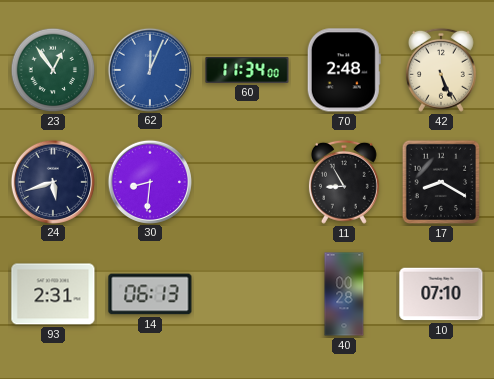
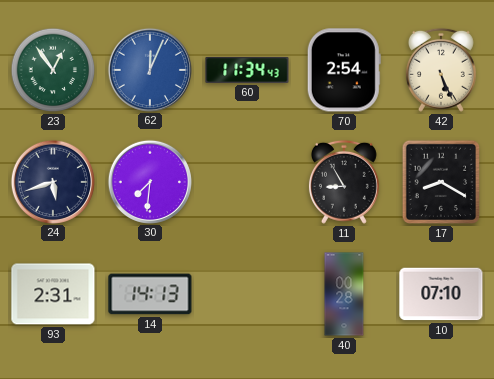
60: 11:34:00 -> 11:34:43
70: 2:48 -> 2:54
30: 8:31 -> 7:31
14: 06:13 -> 14:13
